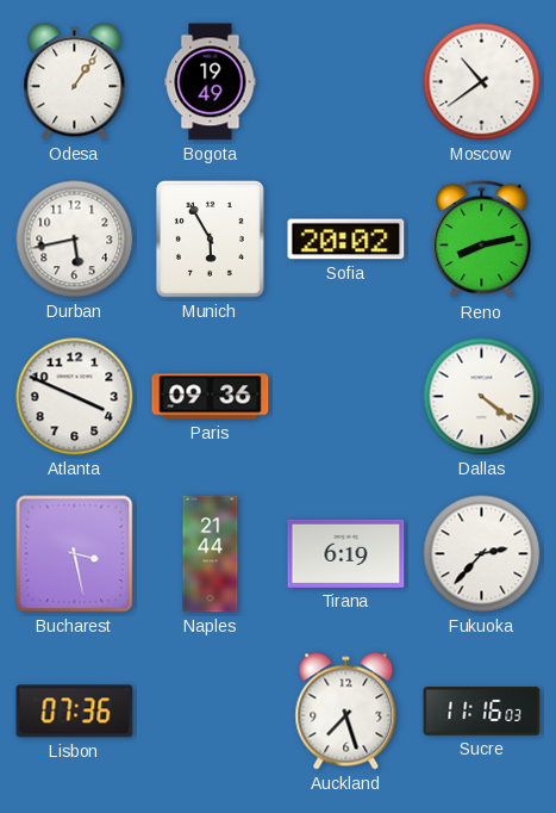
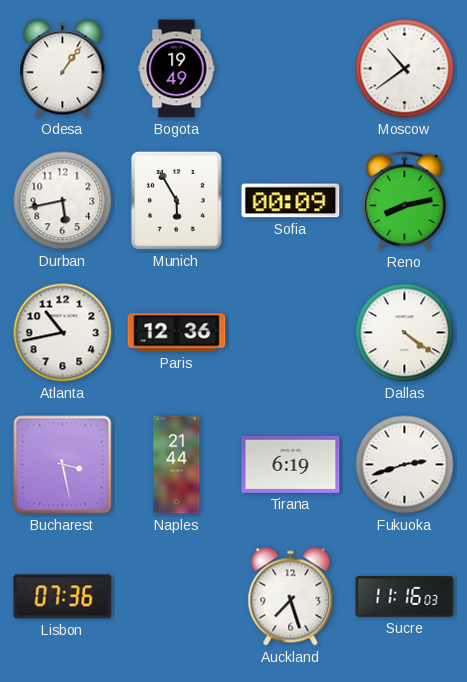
Sofia: 20:02 -> 00:09
Atlanta: 3:49 -> 10:43
Paris: 09:36 -> 12:36
Fukuoka: 2:37 -> 2:42
